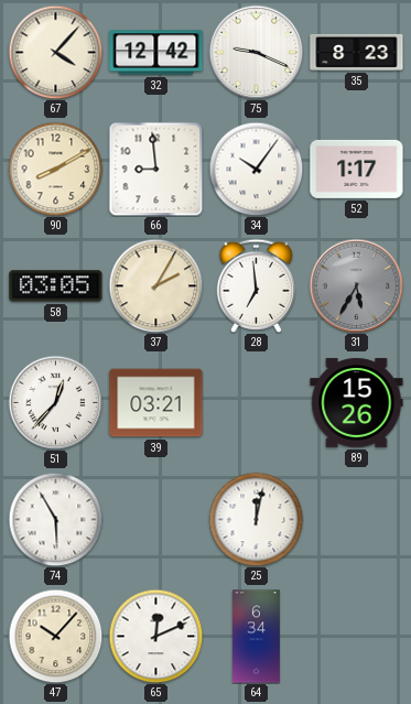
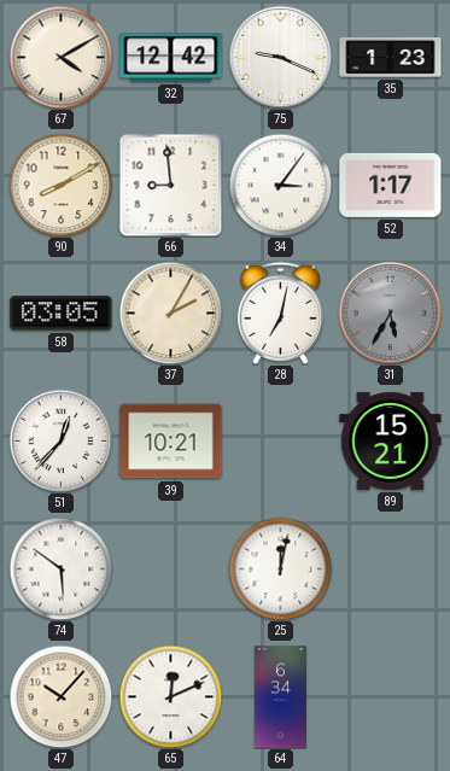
67: 4:07 -> 4:10
35: 8:23 -> 1:23
34: 10:06 -> 3:06
28: 6:59 -> 7:02
39: 03:21 -> 10:21
89: 15:26 -> 15:21
74: 5:55 -> 5:51
